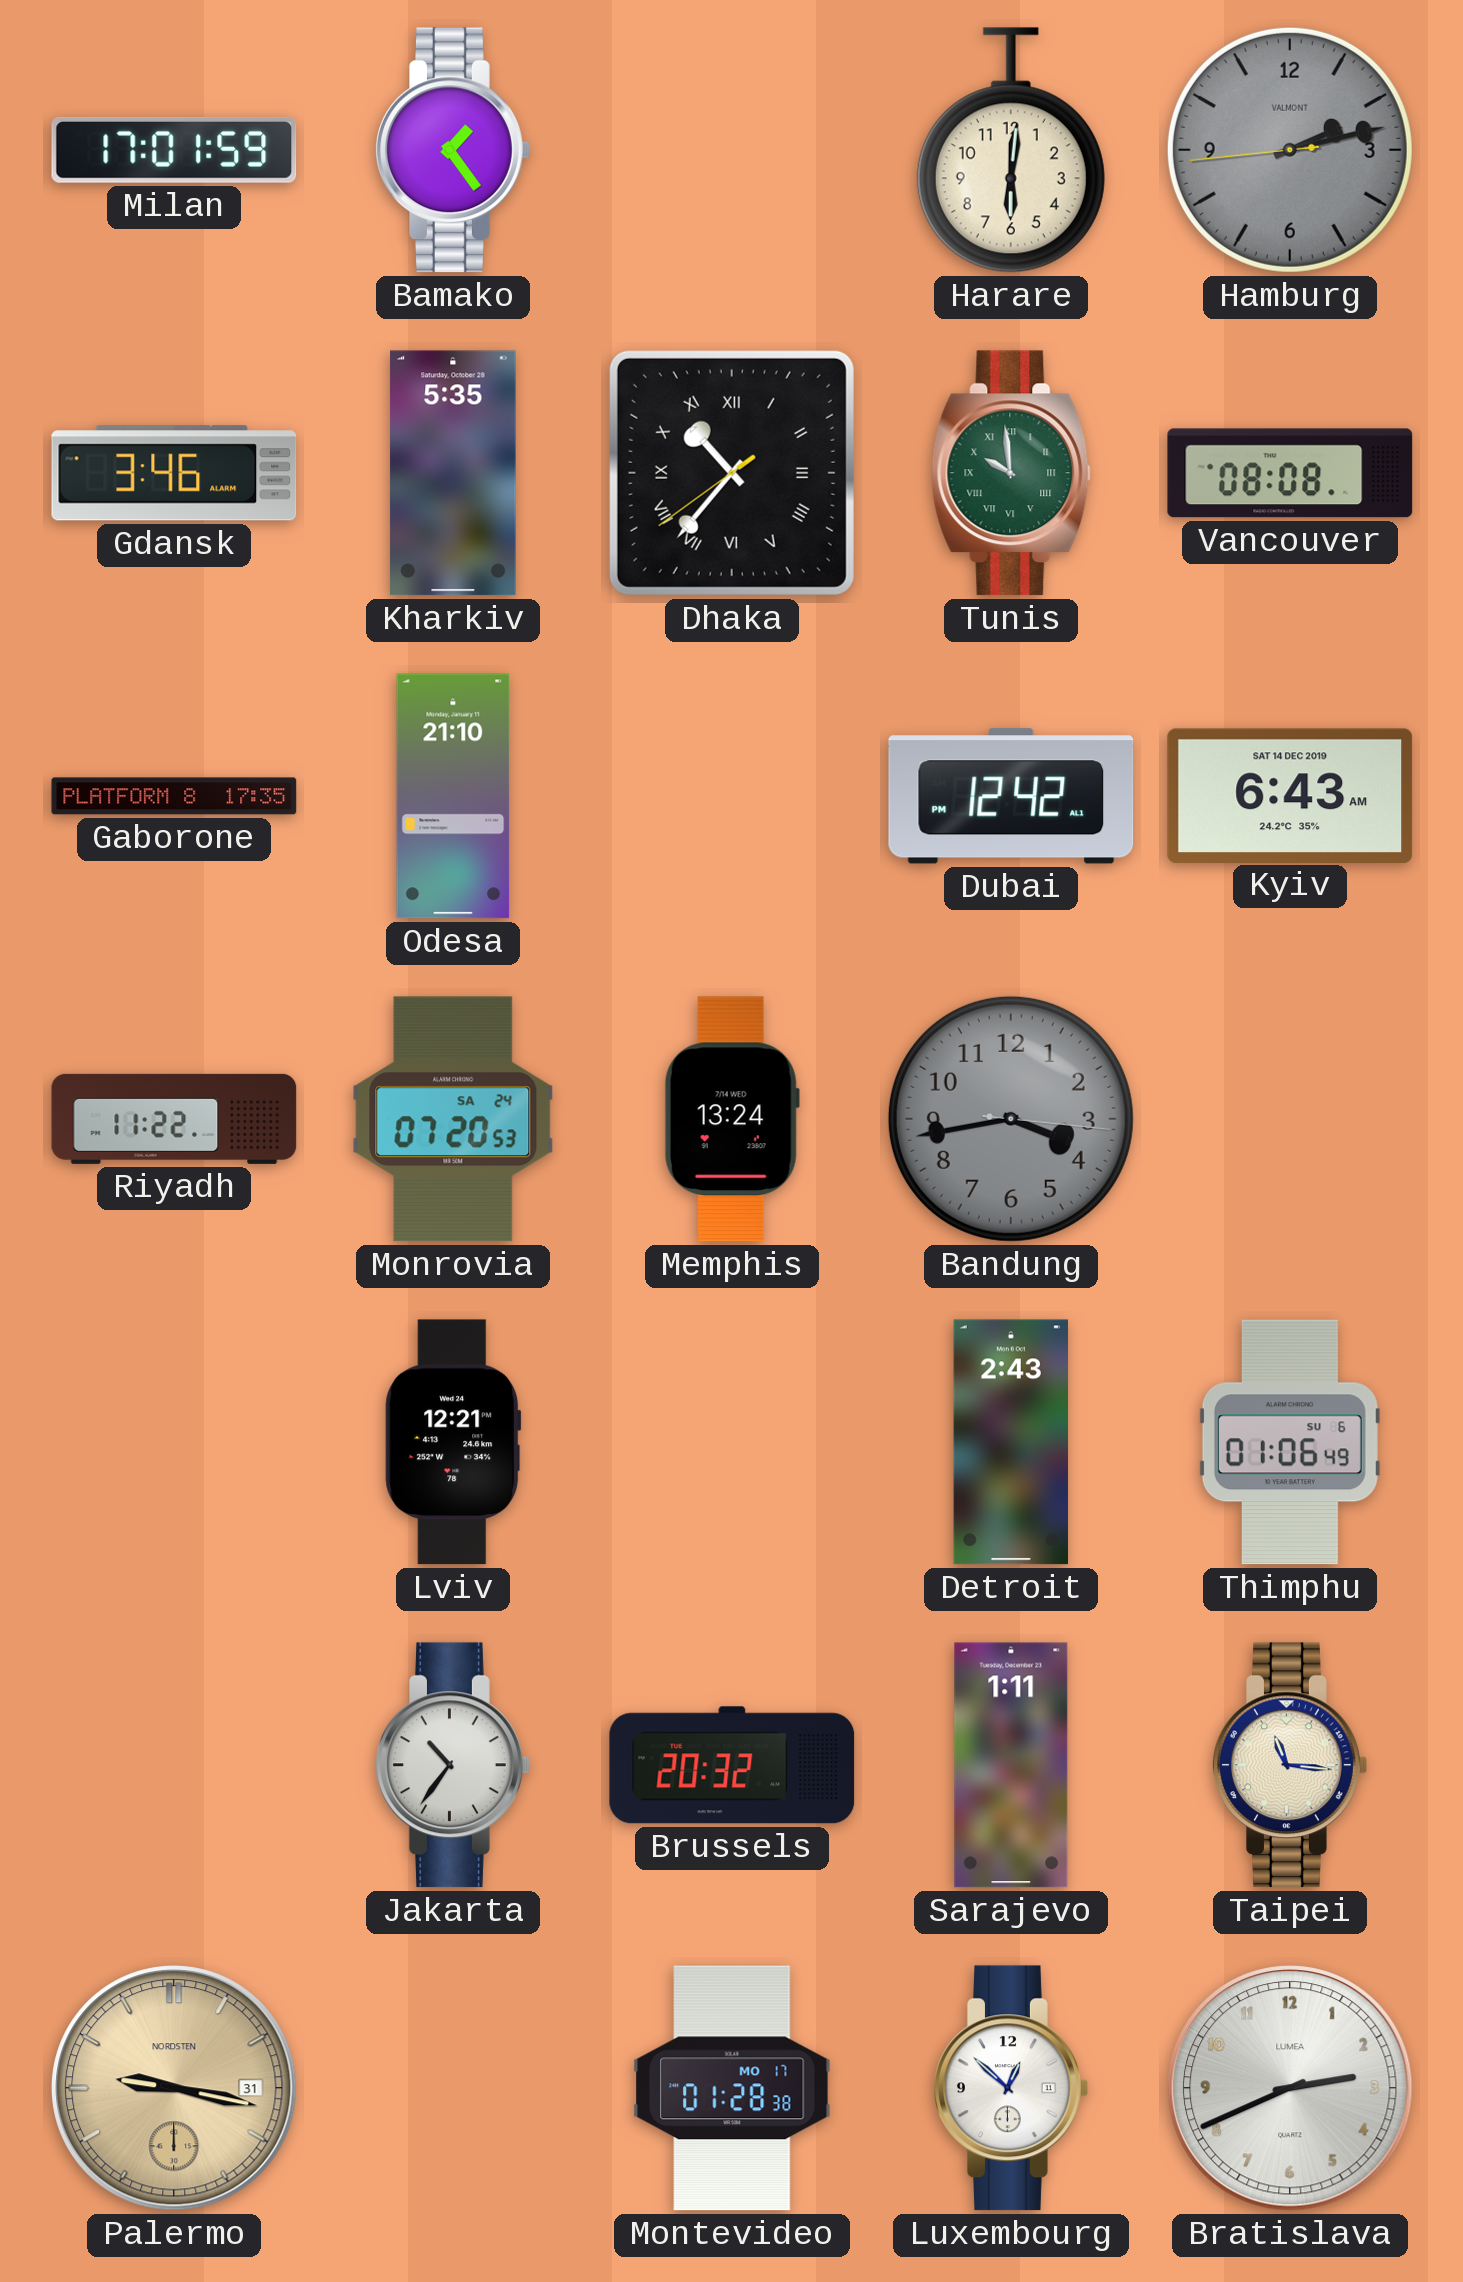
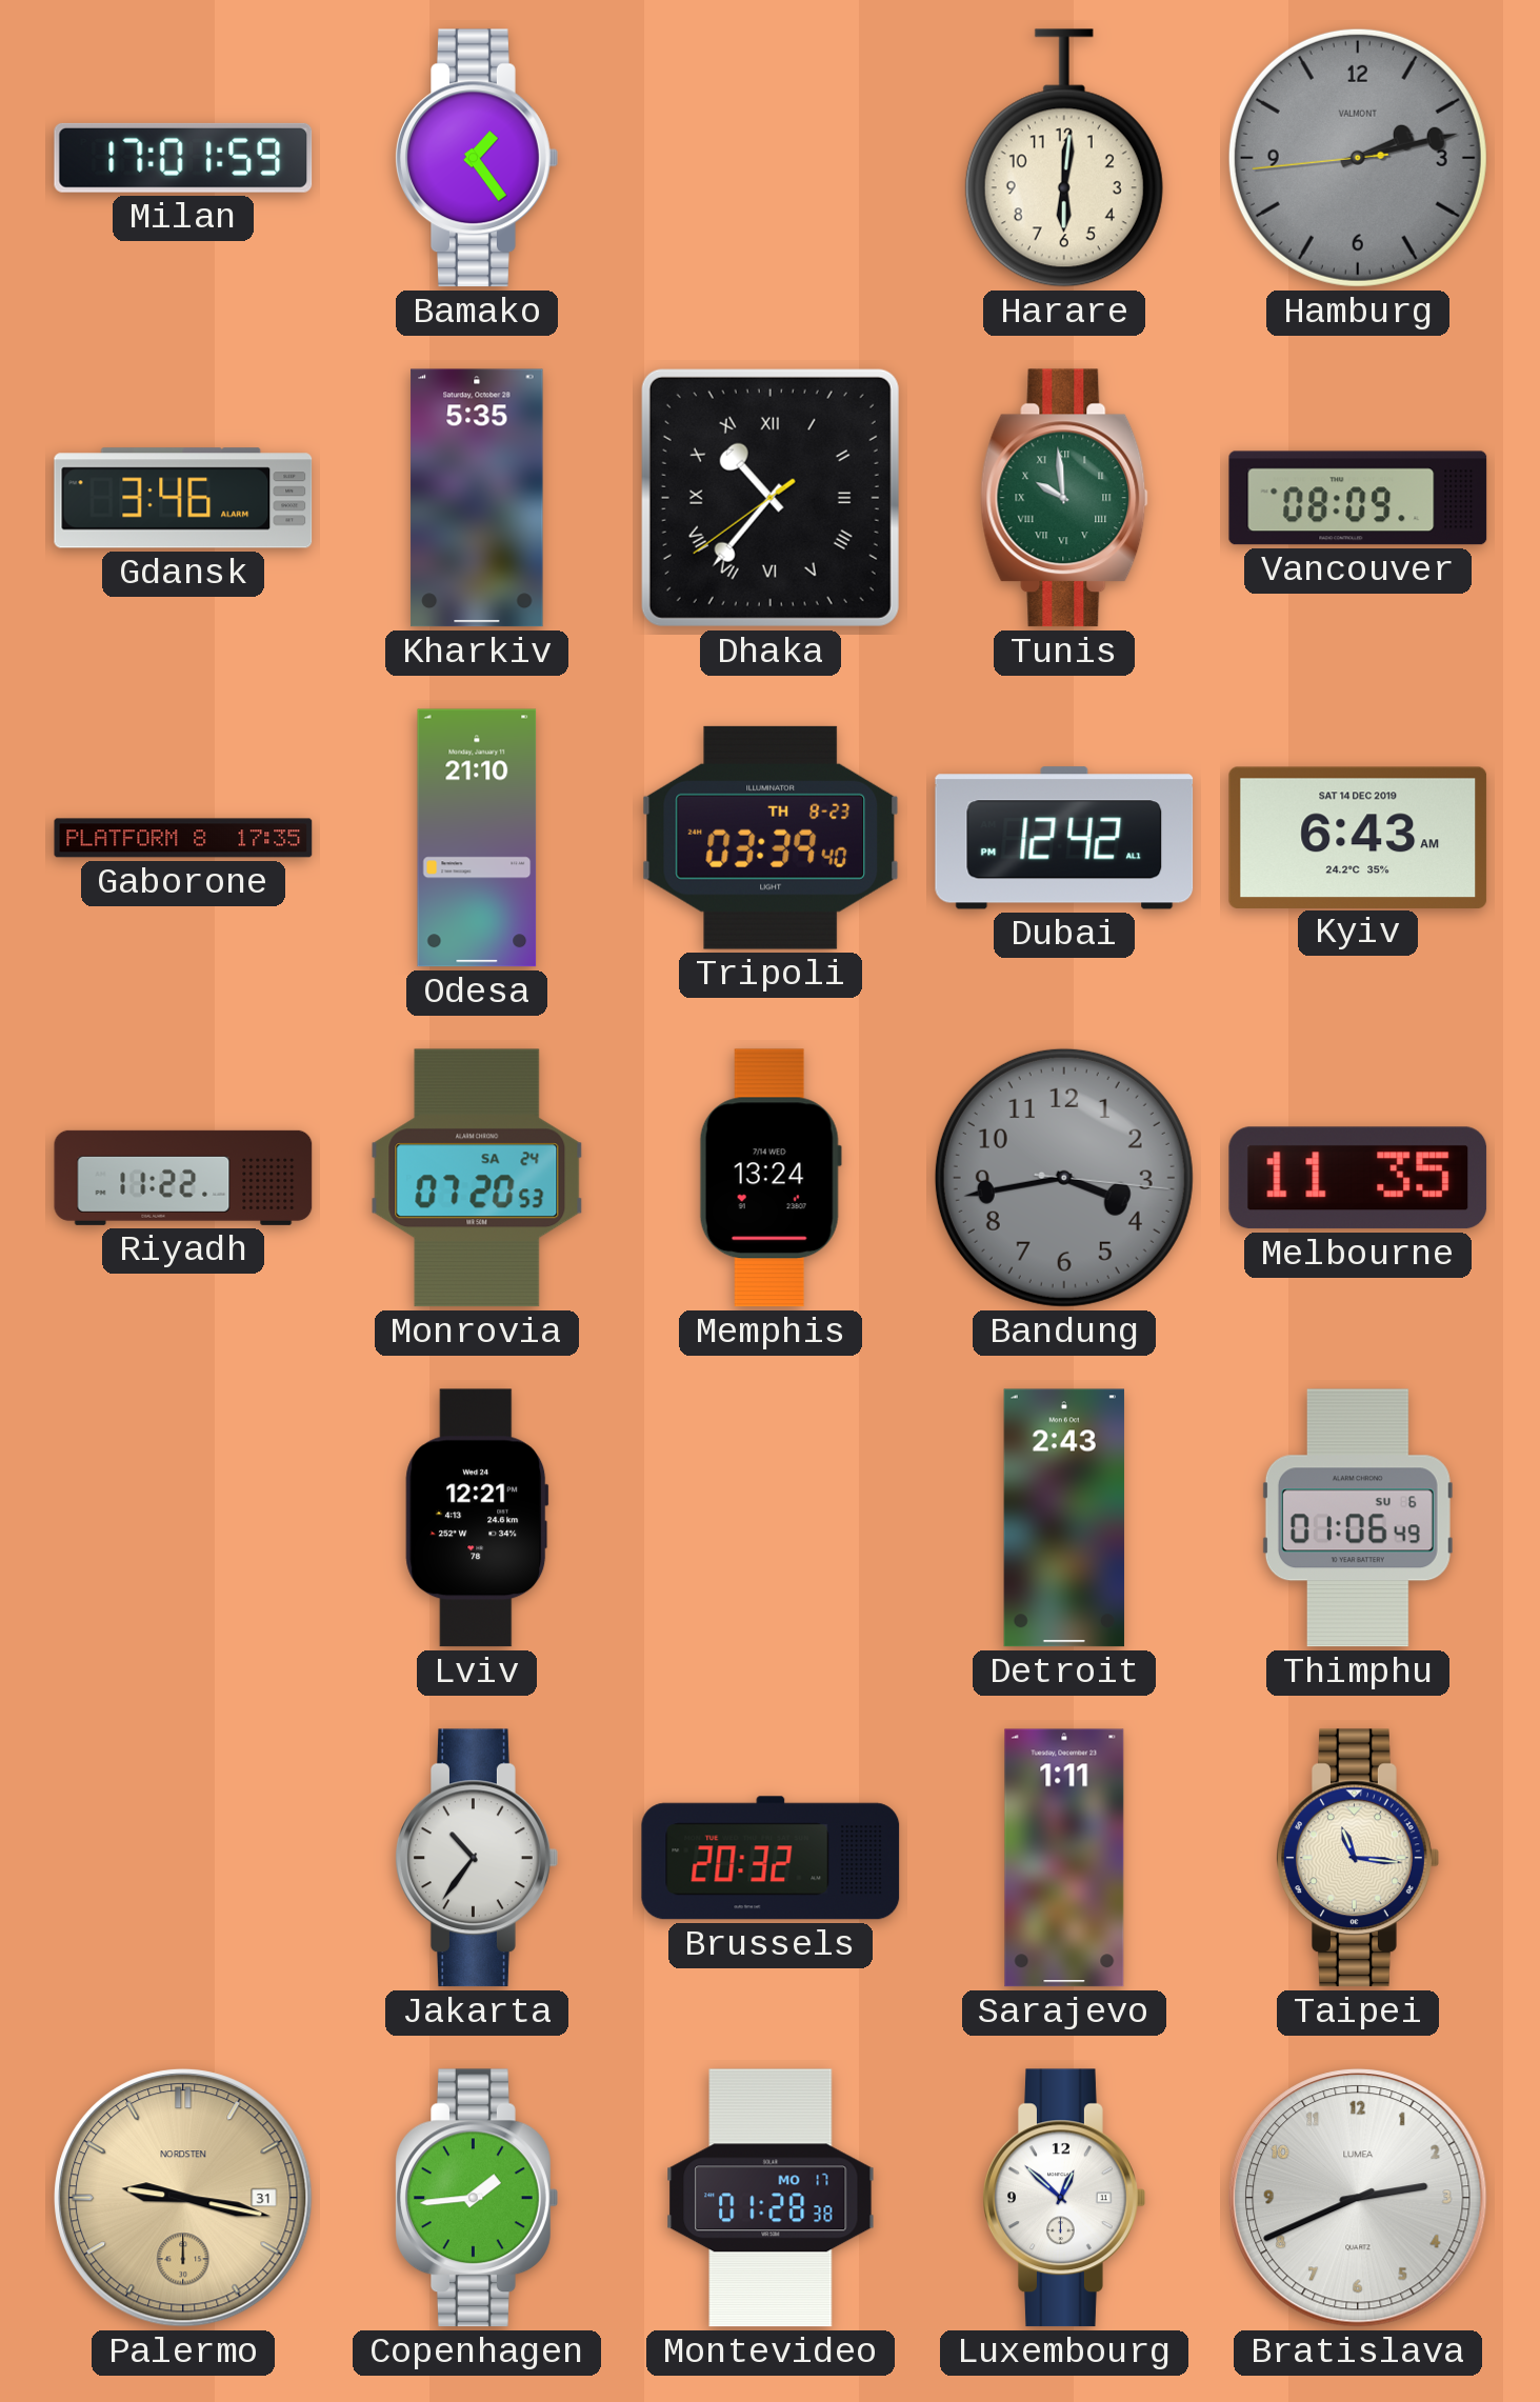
Vancouver: 08:08 -> 08:09
Tripoli: none -> 03:39
Melbourne: none -> 11:35
Copenhagen: none -> 1:44
